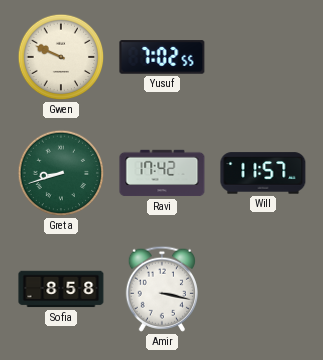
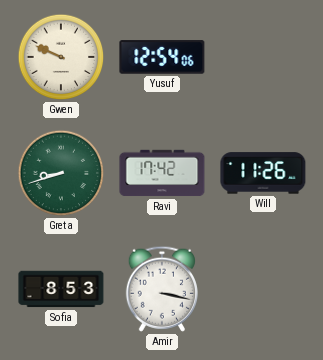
Yusuf: 7:02 -> 12:54
Will: 11:57 -> 11:26
Sofia: 8:58 -> 8:53
